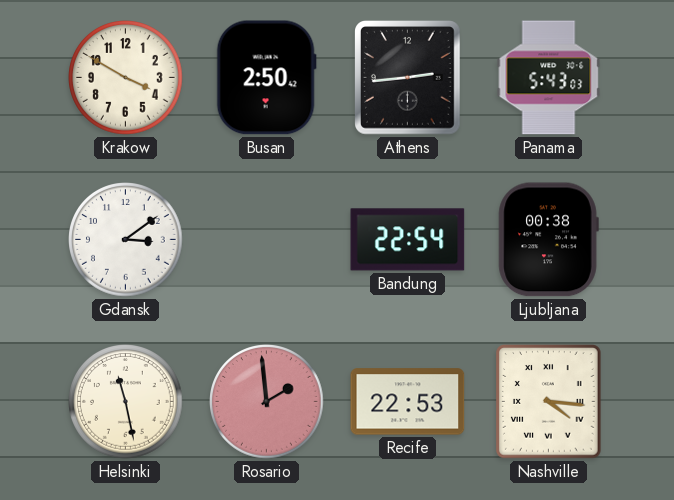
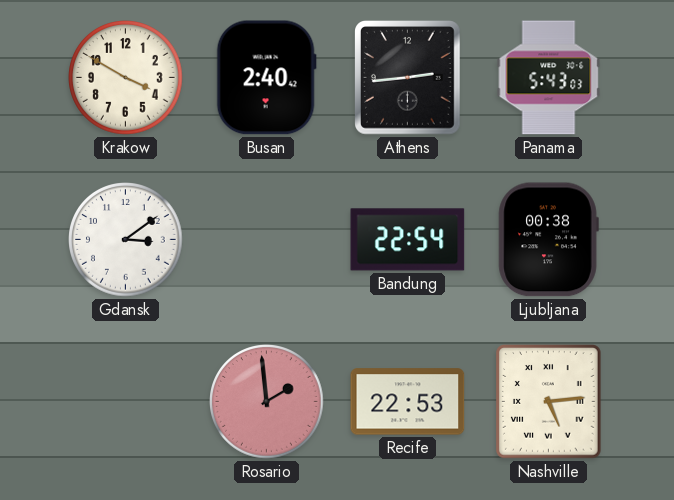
Busan: 2:50 -> 2:40
Helsinki: 11:28 -> none
Nashville: 4:16 -> 5:14
